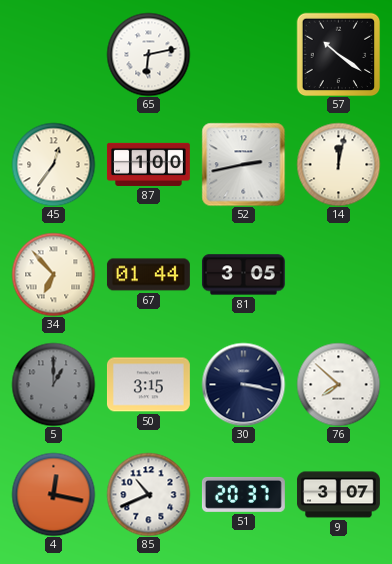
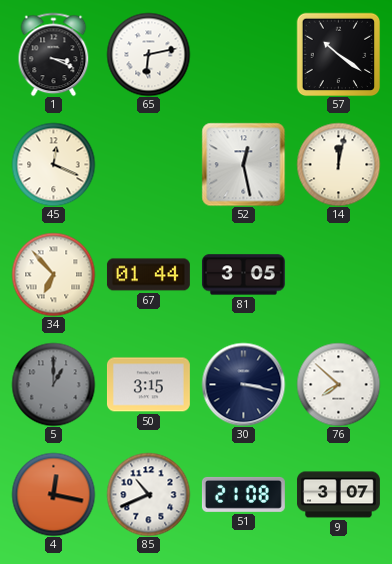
1: none -> 3:19
45: 12:36 -> 12:19
87: 1:00 -> none
52: 2:43 -> 12:28
51: 20:37 -> 21:08
